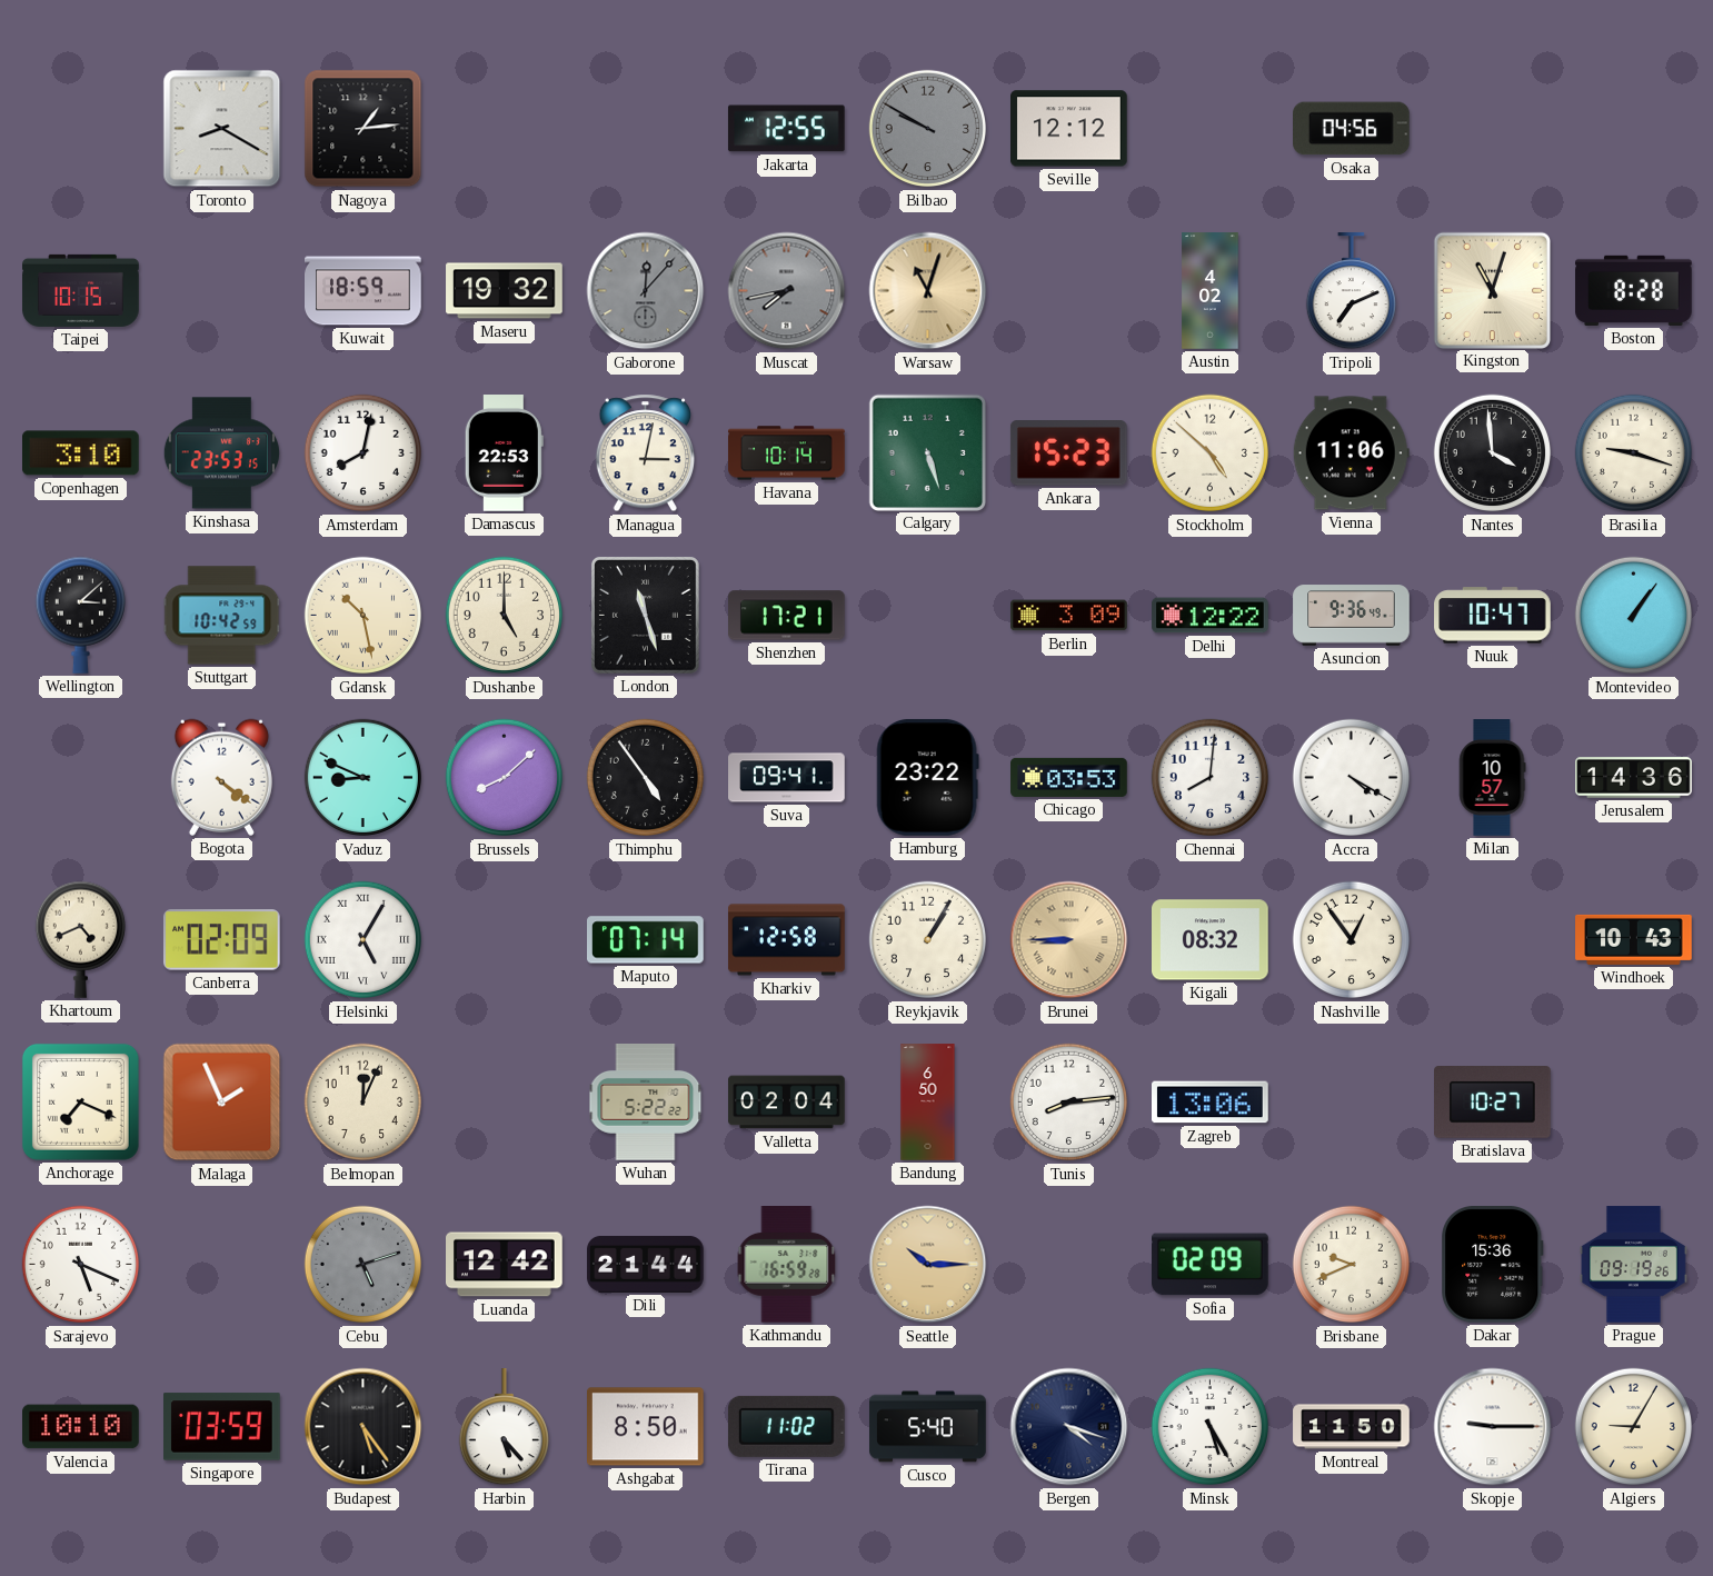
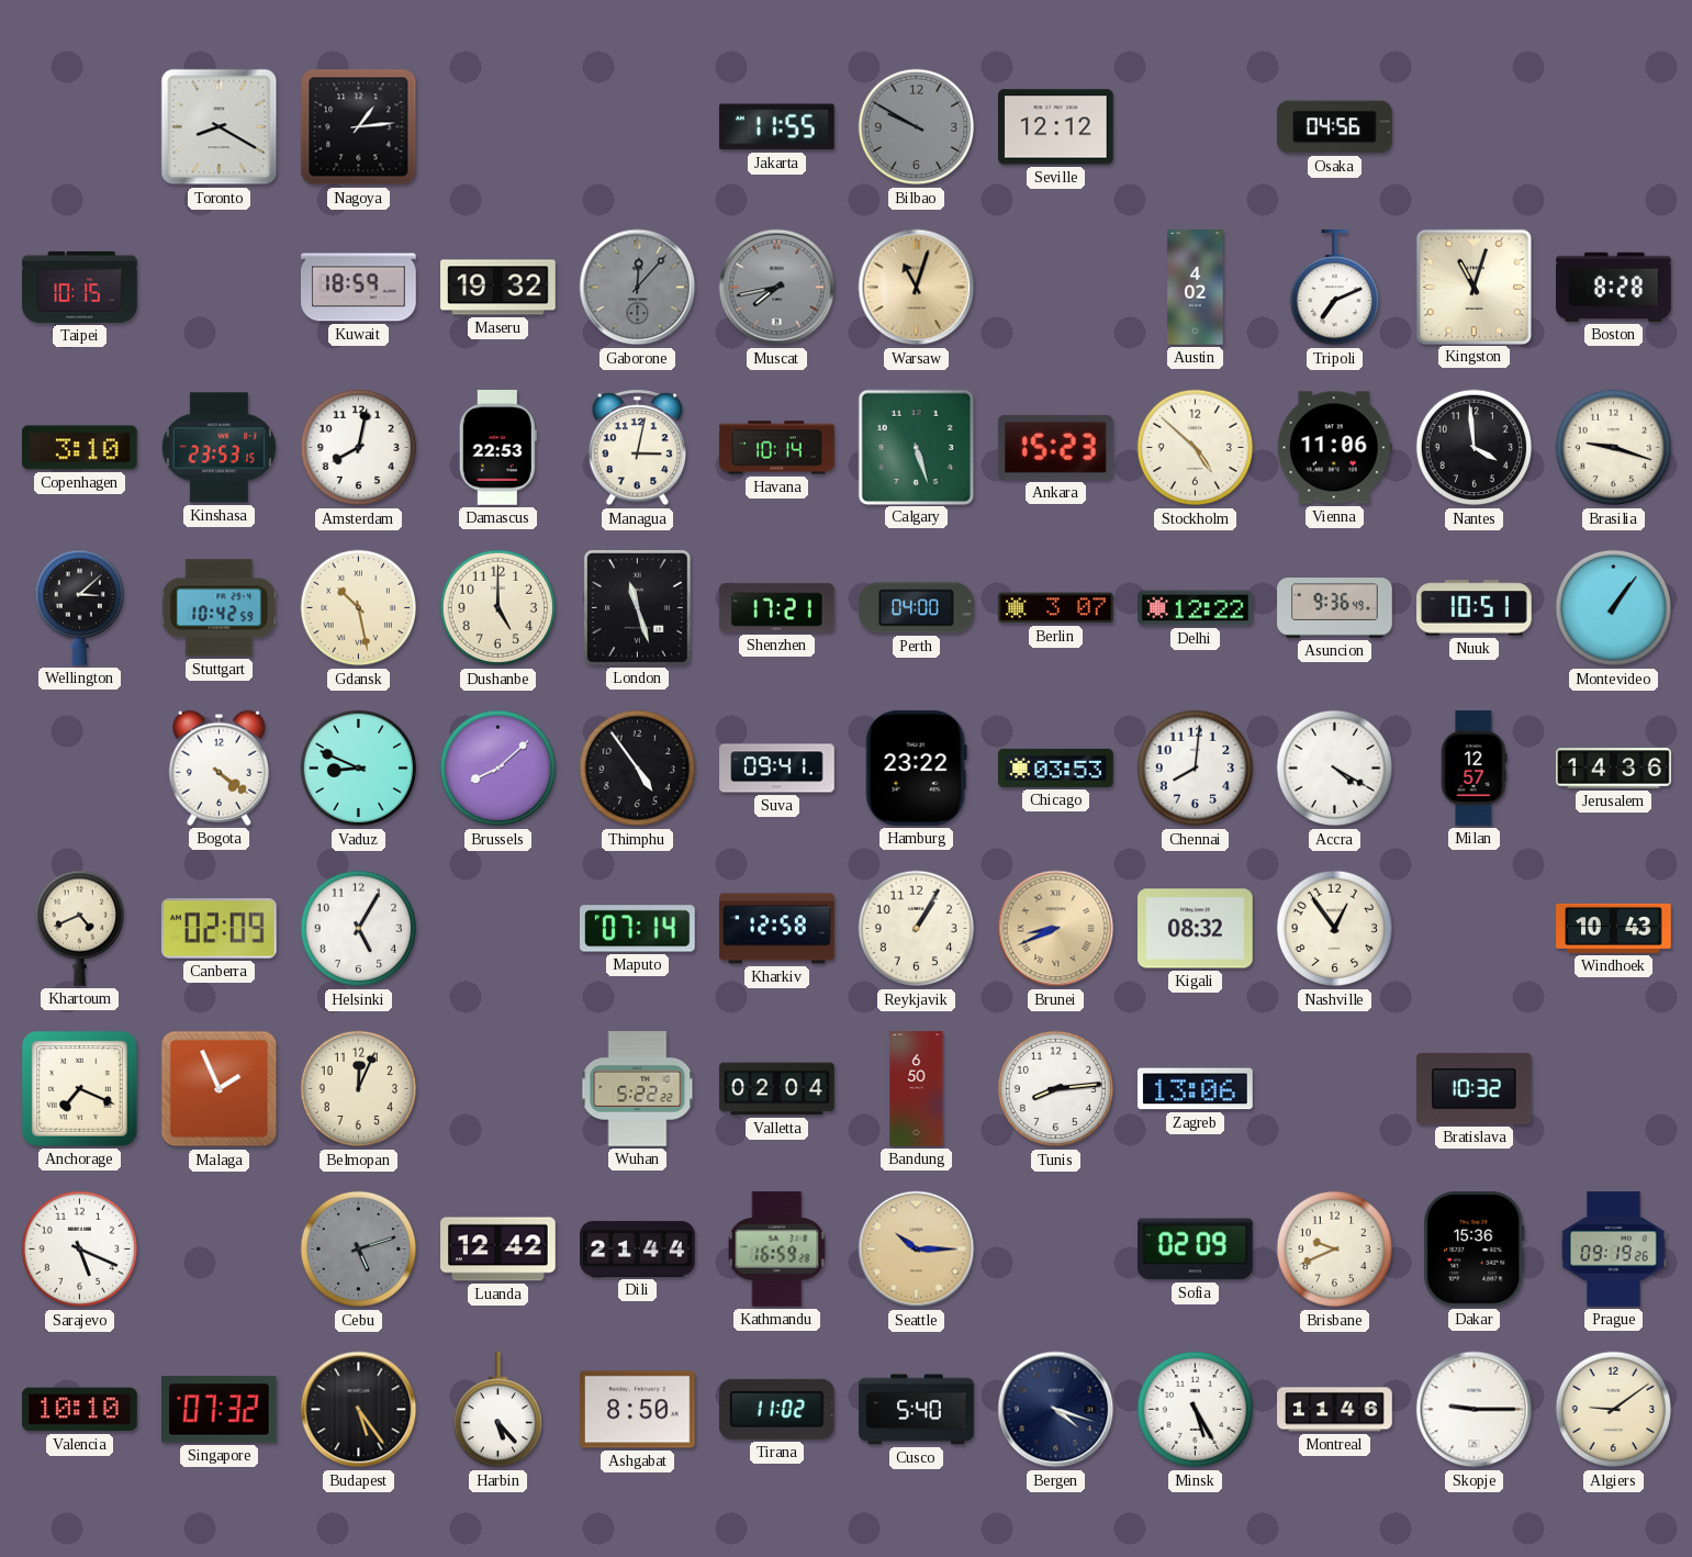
Jakarta: 12:55 -> 11:55
Perth: none -> 04:00
Berlin: 3:09 -> 3:07
Nuuk: 10:47 -> 10:51
Milan: 10:57 -> 12:57
Helsinki numerals: Roman -> Arabic
Brunei: 8:45 -> 8:41
Bratislava: 10:27 -> 10:32
Singapore: 03:59 -> 07:32
Montreal: 11:50 -> 11:46
Algiers: 9:05 -> 9:09
